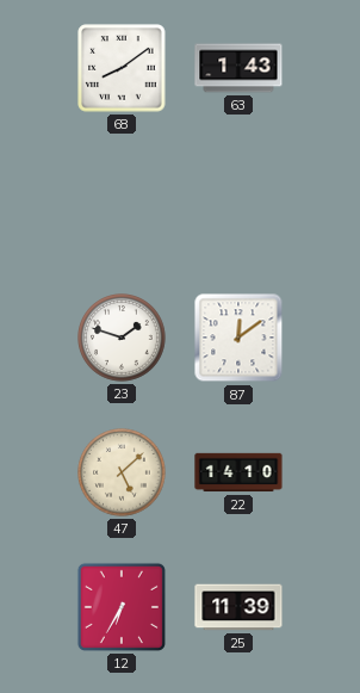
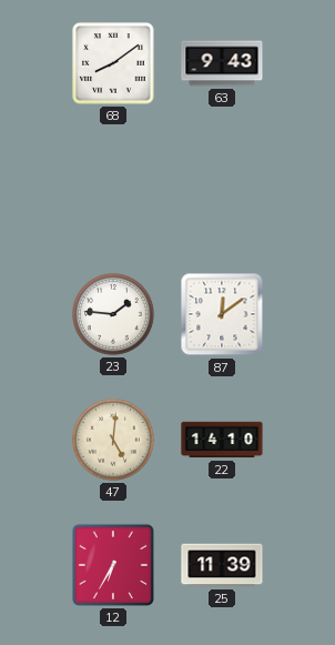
63: 1:43 -> 9:43
23: 1:48 -> 1:46
47: 5:08 -> 5:01
